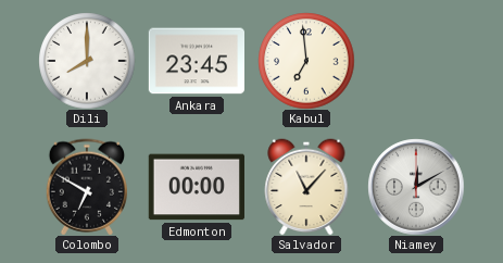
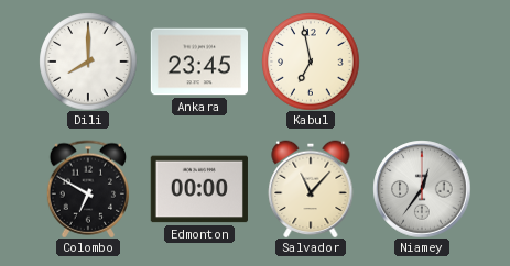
Kabul: 6:59 -> 6:58
Niamey: 12:10 -> 12:36
